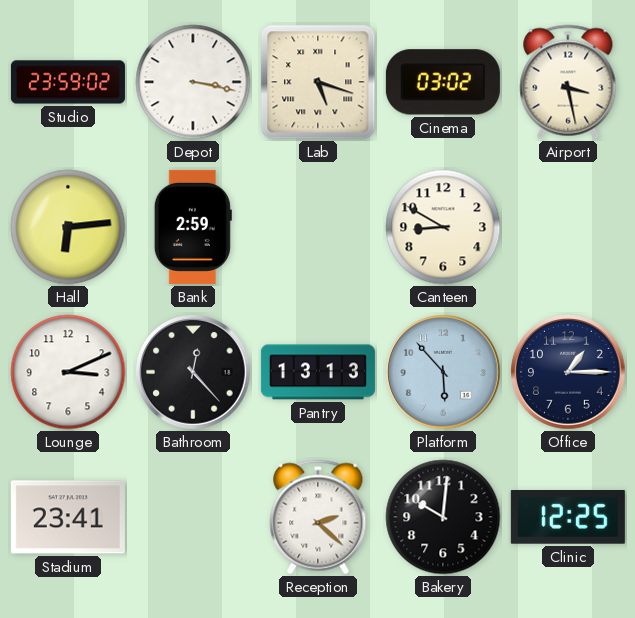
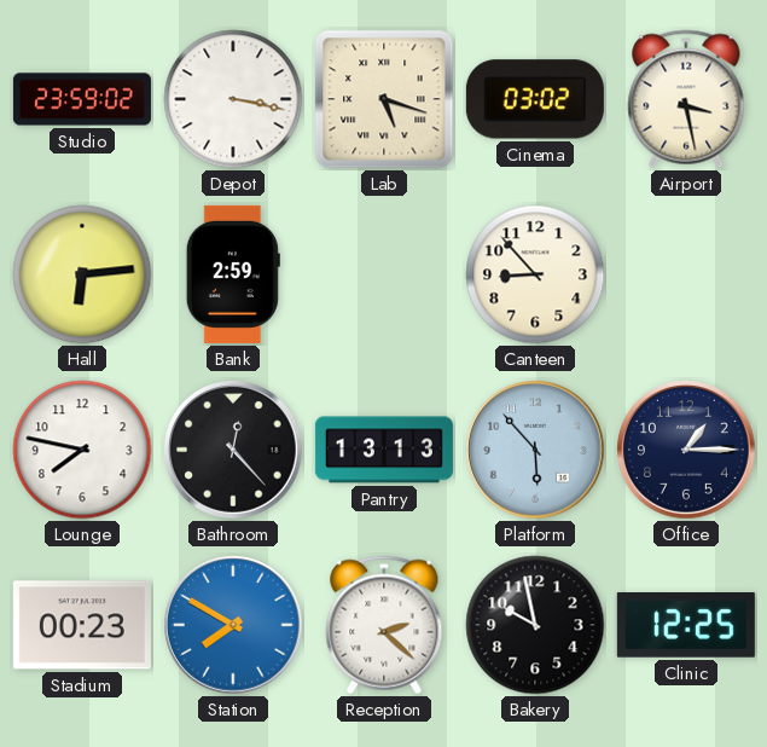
Canteen: 8:50 -> 8:53
Lounge: 3:11 -> 7:47
Stadium: 23:41 -> 00:23
Station: none -> 7:50
Bakery: 10:01 -> 9:58
